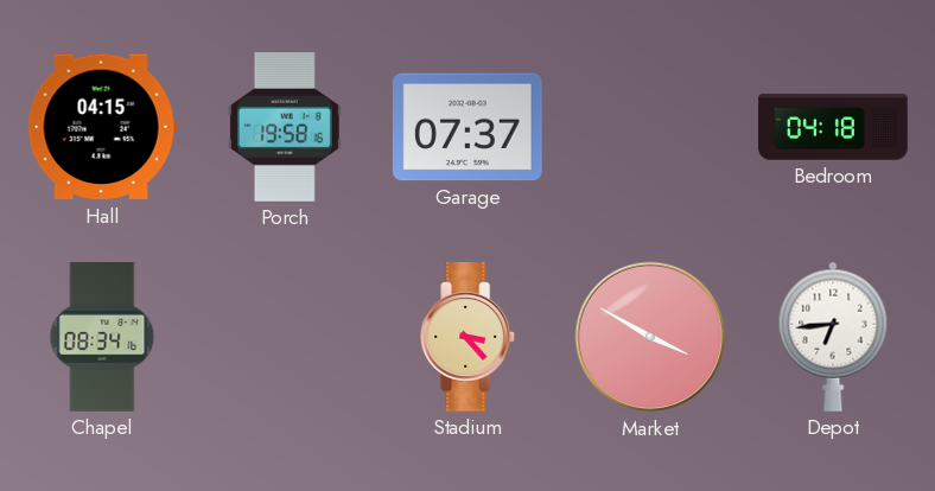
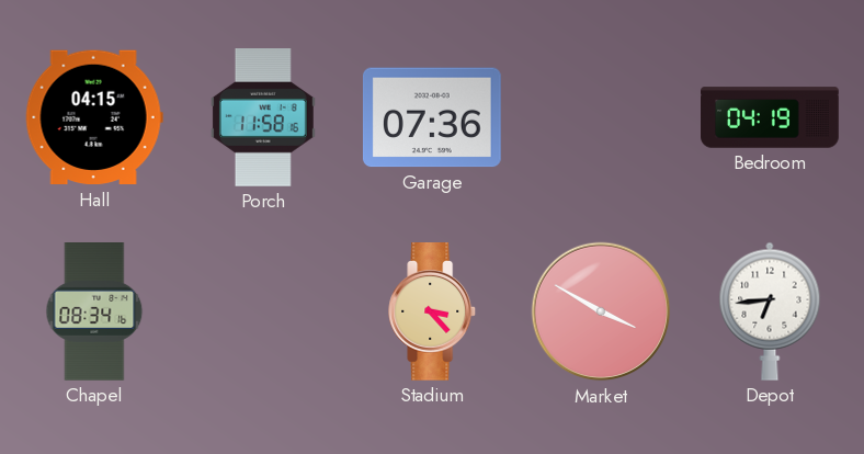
Porch: 19:58 -> 11:58
Garage: 07:37 -> 07:36
Bedroom: 04:18 -> 04:19
